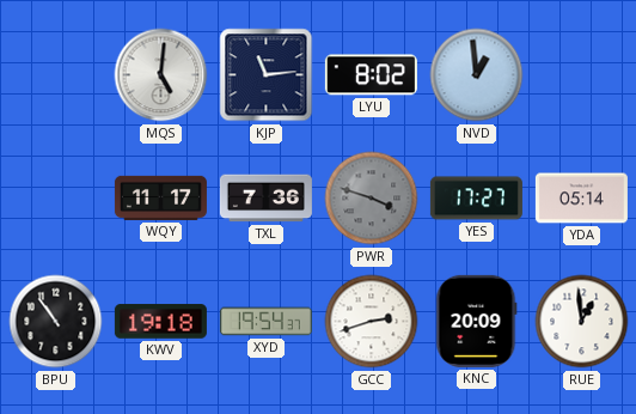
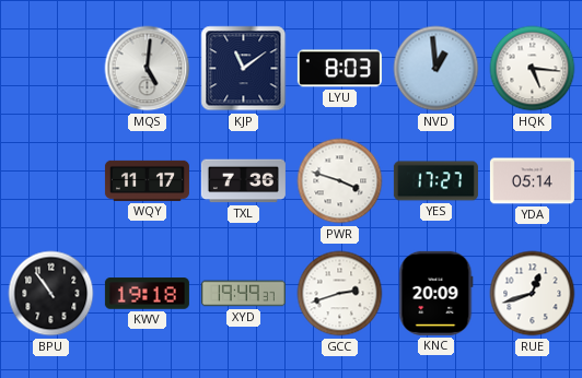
KJP: 11:14 -> 11:09
LYU: 8:02 -> 8:03
HQK: none -> 5:16
PWR dial: grey -> white
XYD: 19:54 -> 19:49
RUE: 12:59 -> 12:42
